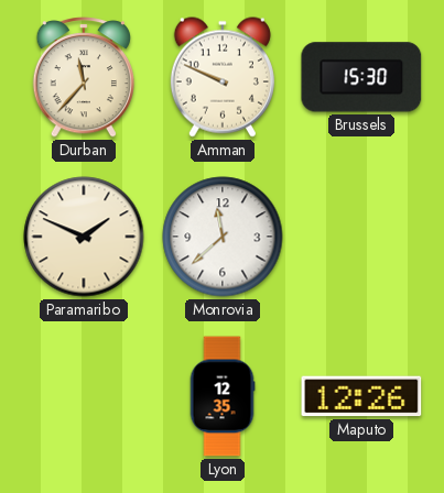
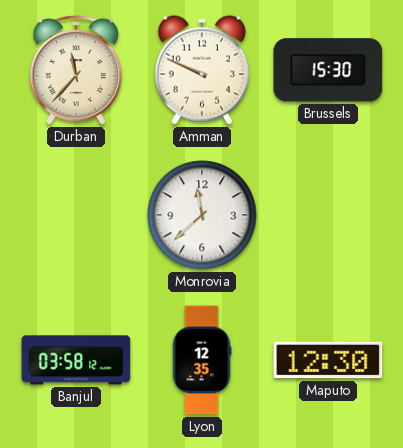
Paramaribo: 1:49 -> none
Banjul: none -> 03:58
Maputo: 12:26 -> 12:30
